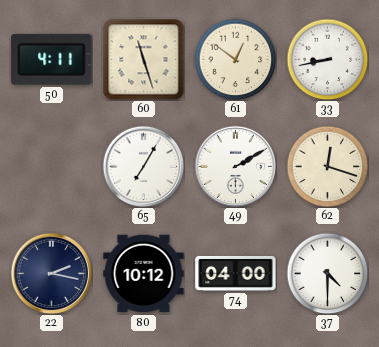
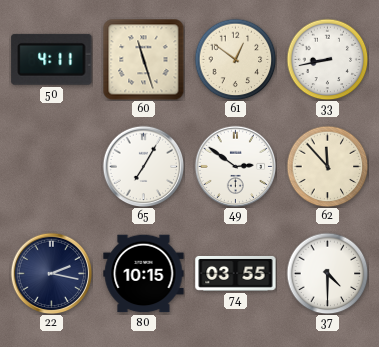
49: 2:10 -> 2:51
62: 12:18 -> 11:53
80: 10:12 -> 10:15
74: 04:00 -> 03:55
